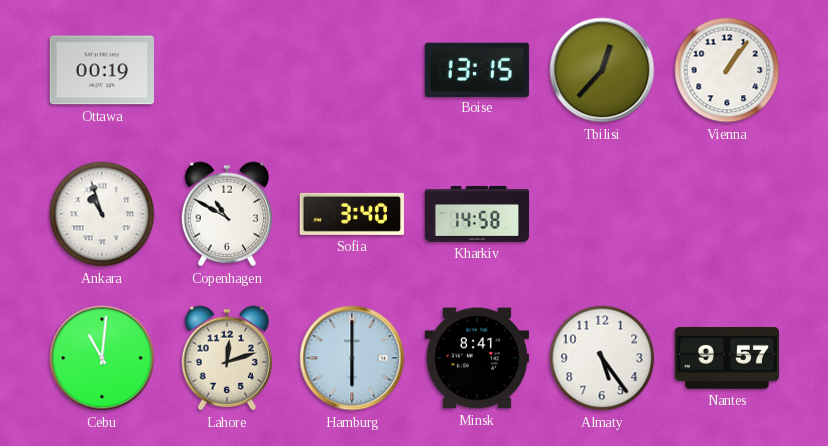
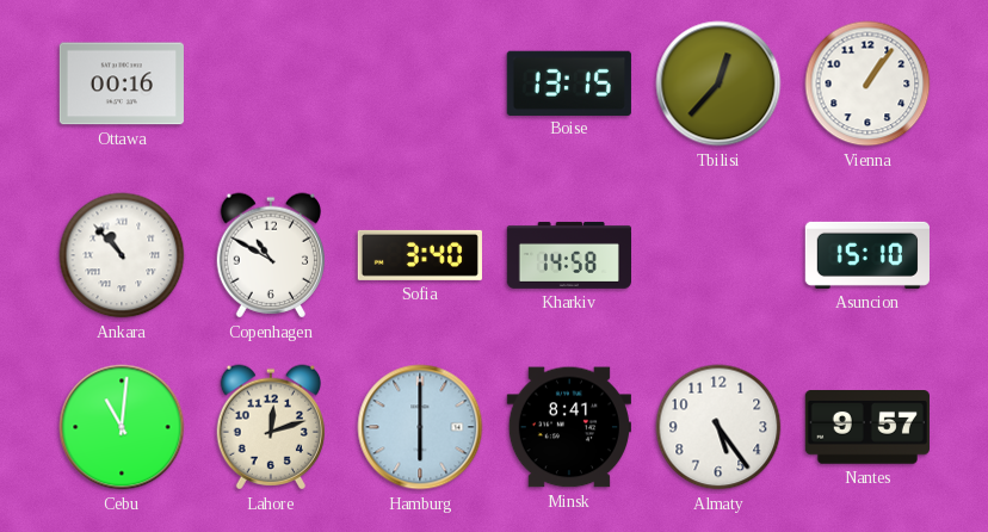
Ottawa: 00:19 -> 00:16
Ankara: 10:57 -> 10:53
Asuncion: none -> 15:10
